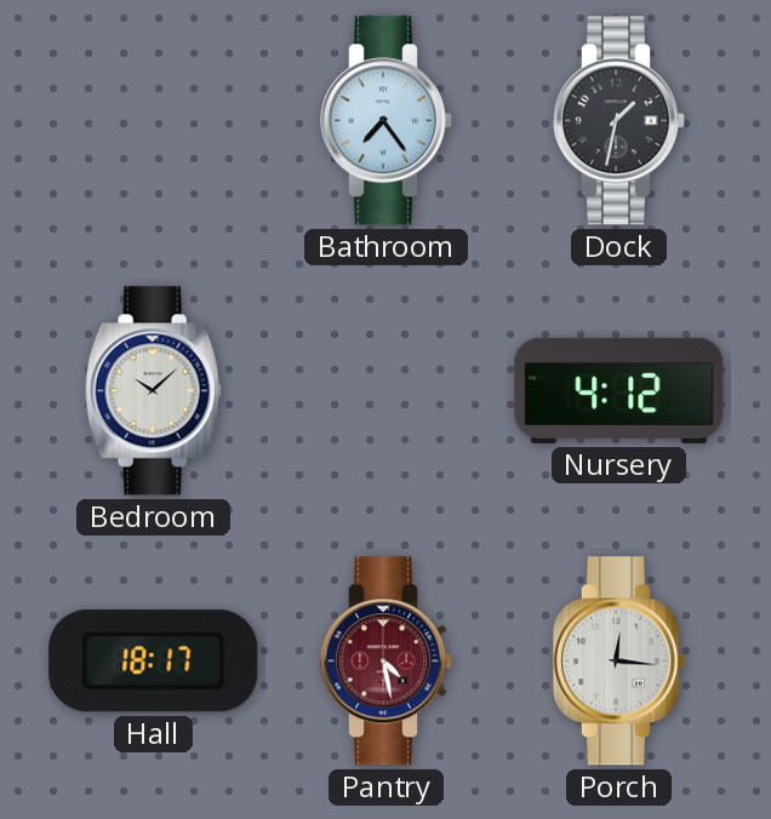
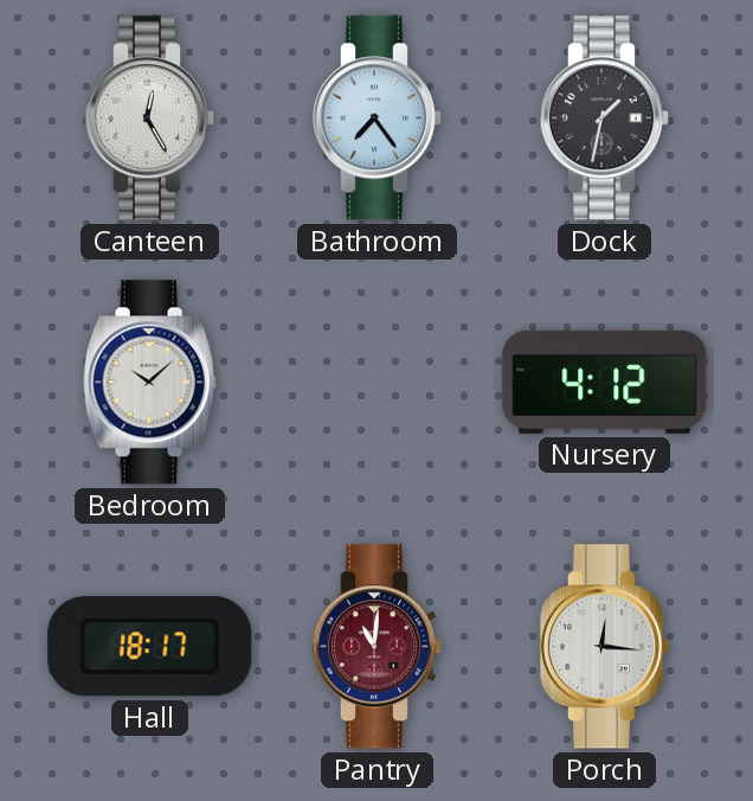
Canteen: none -> 12:25
Pantry: 4:28 -> 11:01
